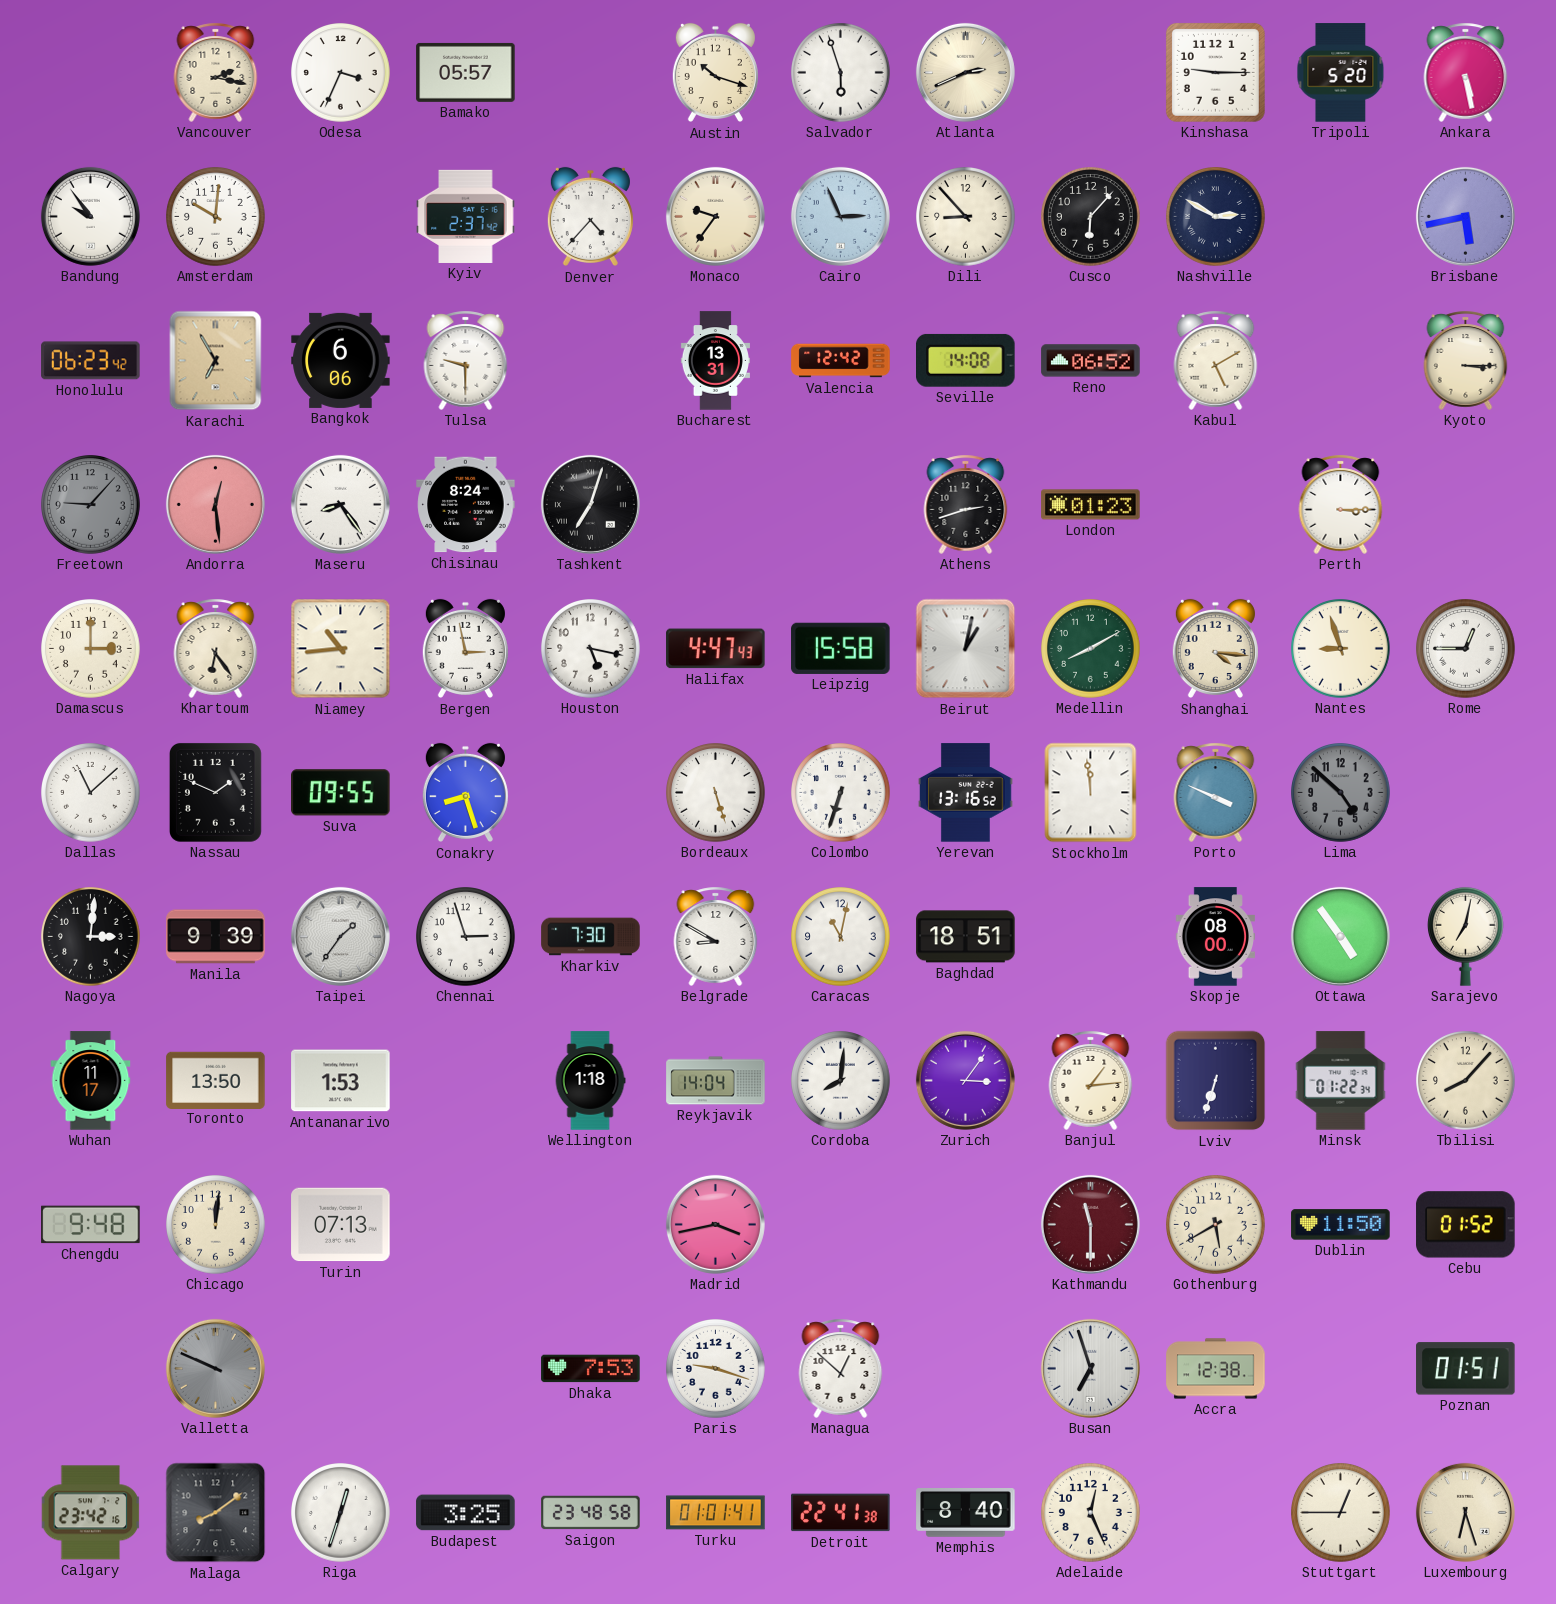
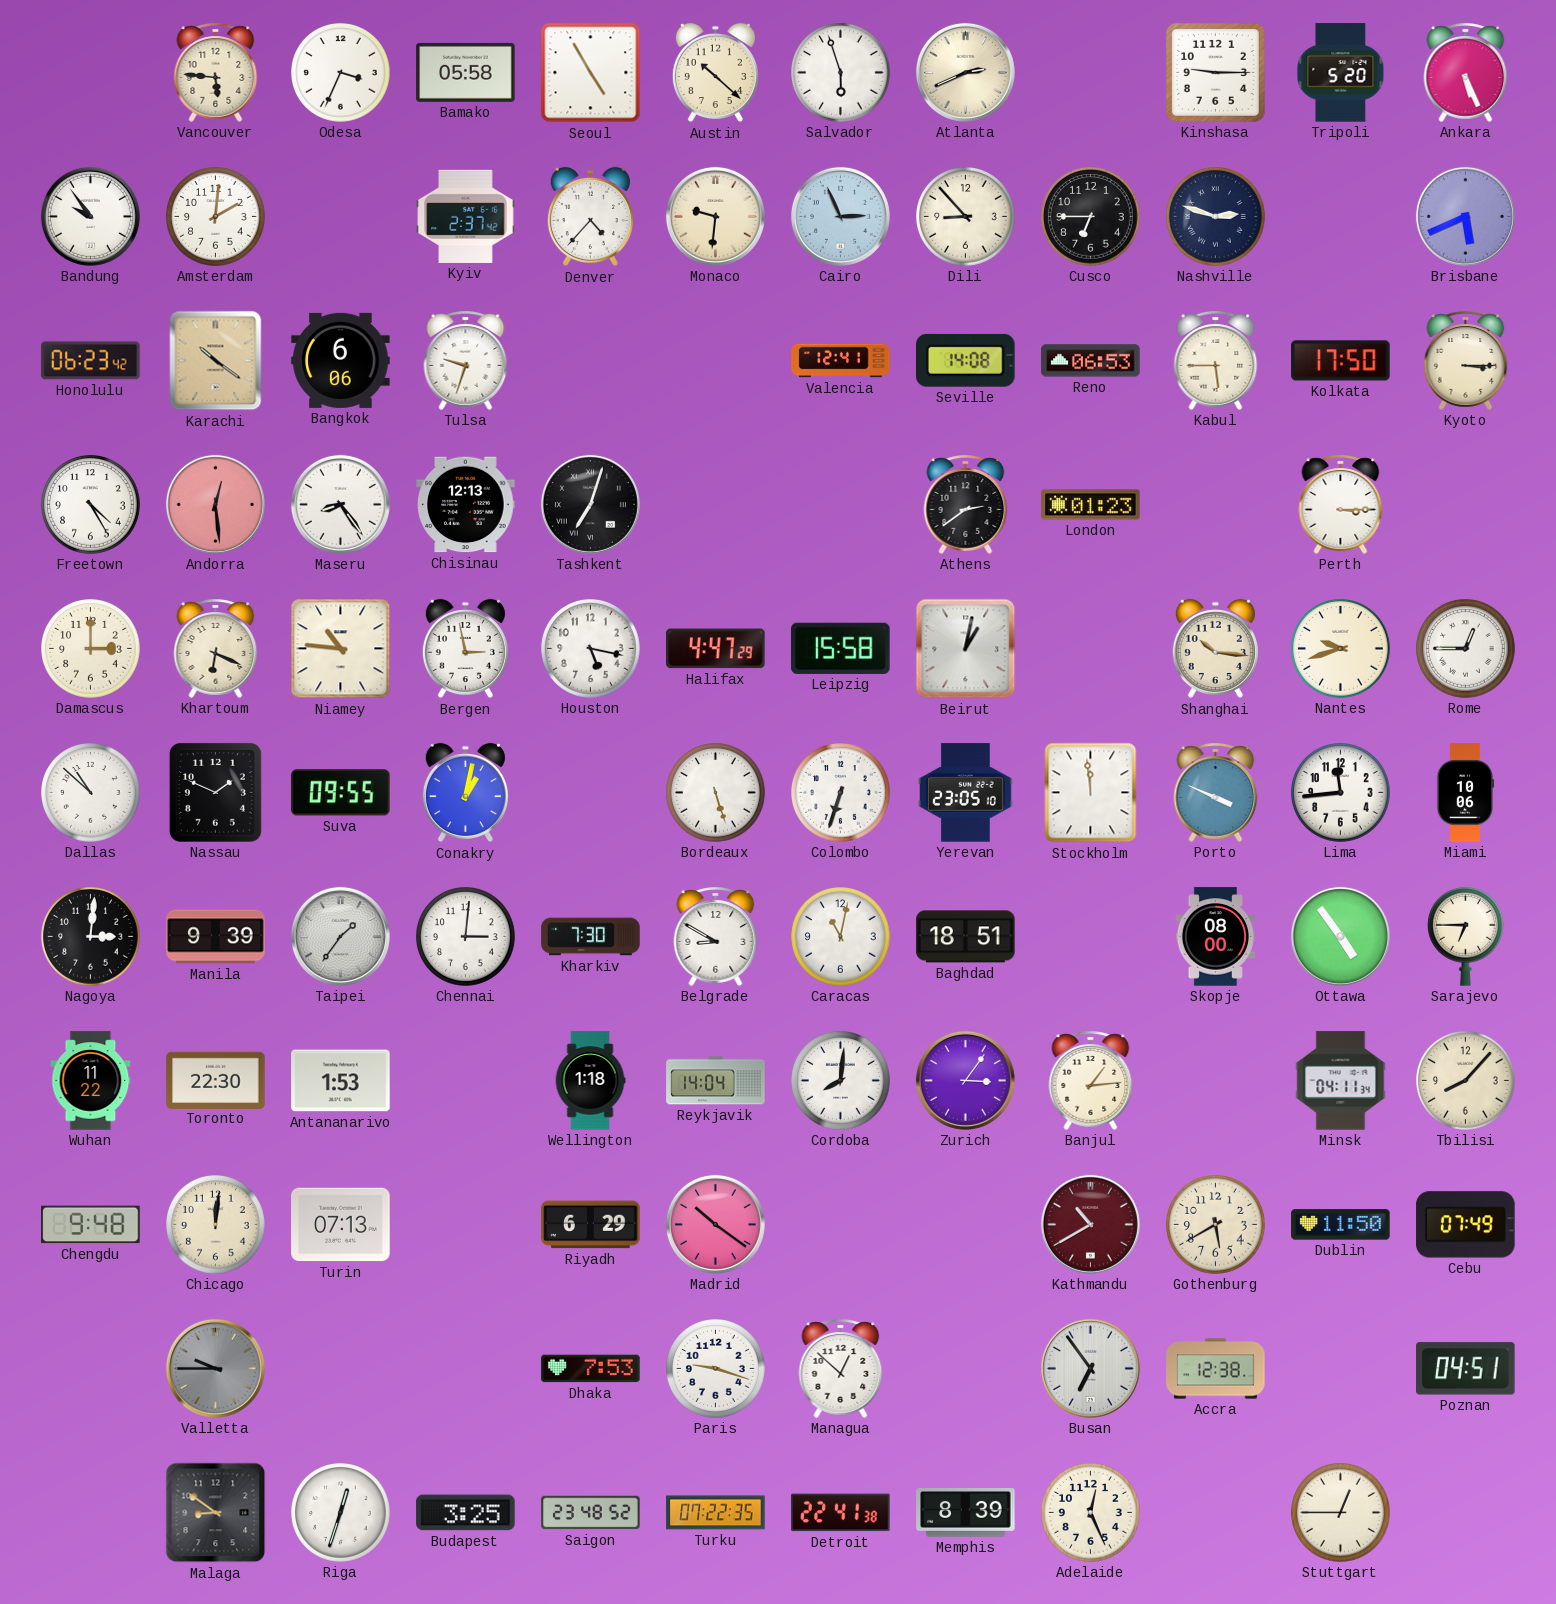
Vancouver: 2:17 -> 5:46
Bamako: 05:57 -> 05:58
Seoul: none -> 4:55
Austin: 10:18 -> 10:22
Ankara: 5:28 -> 5:26
Amsterdam: 10:01 -> 2:01
Monaco: 9:36 -> 9:31
Cusco: 6:07 -> 6:45
Nashville: 2:50 -> 2:48
Brisbane: 5:43 -> 5:41
Karachi: 6:55 -> 10:21
Tulsa: 9:30 -> 9:33
Bucharest: 13:31 -> none
Valencia: 12:42 -> 12:41
Reno: 06:52 -> 06:53
Kabul: 5:10 -> 5:45
Kolkata: none -> 17:50
Freetown: 9:07 -> 4:25
Freetown dial: grey -> white
Chisinau: 8:24 -> 12:13
Athens: 2:42 -> 2:39
Khartoum: 6:24 -> 6:19
Niamey: 10:44 -> 10:46
Halifax: 4:47:43 -> 4:47:29
Medellin: 8:10 -> none
Shanghai: 4:16 -> 10:16
Nantes: 8:57 -> 9:42
Dallas: 11:08 -> 10:52
Conakry: 8:27 -> 1:02
Yerevan: 13:16 -> 23:05
Lima: 4:52 -> 11:44
Lima dial: grey -> white
Miami: none -> 10:06
Chennai: 2:57 -> 3:01
Sarajevo: 7:02 -> 6:45
Wuhan: 11:17 -> 11:22
Toronto: 13:50 -> 22:30
Lviv: 6:33 -> none
Minsk: 01:22 -> 04:11
Riyadh: none -> 6:29
Madrid: 3:43 -> 10:21
Kathmandu: 11:30 -> 10:40
Cebu: 01:52 -> 07:49
Valletta: 9:49 -> 9:45
Busan: 6:57 -> 6:54
Poznan: 01:51 -> 04:51
Calgary: 23:42 -> none
Malaga: 8:09 -> 8:51
Saigon: 23:48:58 -> 23:48:52
Turku: 01:01 -> 07:22
Memphis: 8:40 -> 8:39
Luxembourg: 6:27 -> none
